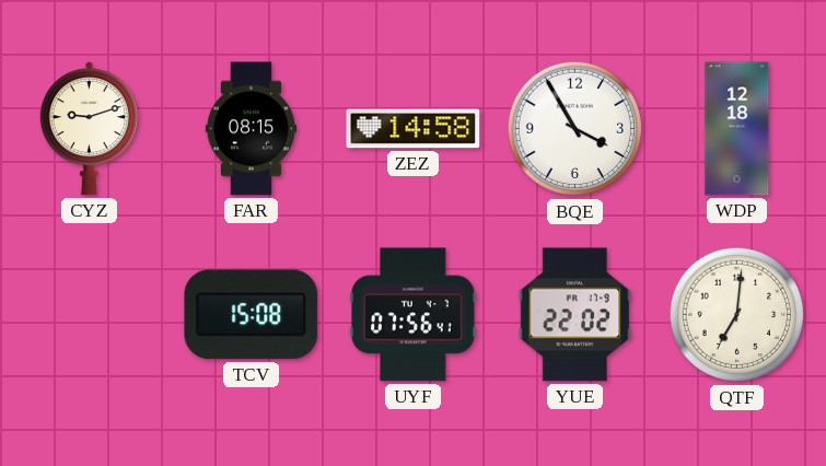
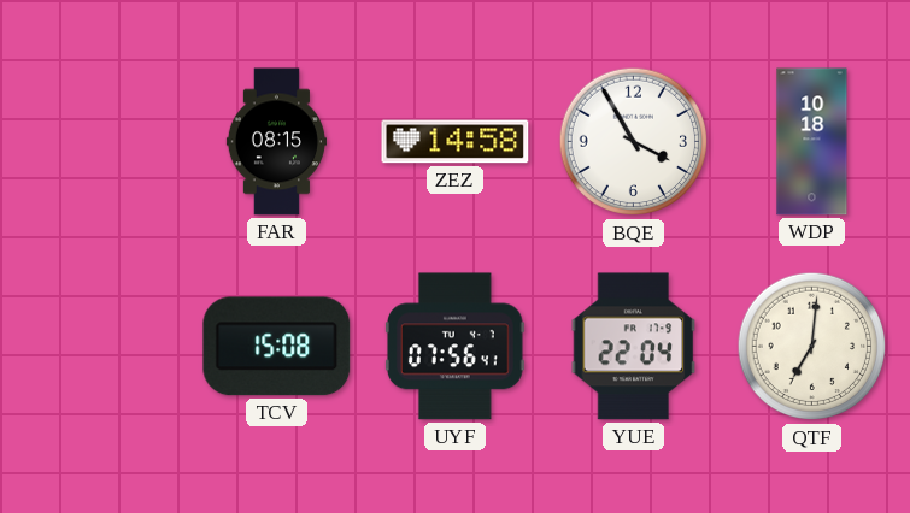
CYZ: 9:12 -> none
WDP: 12:18 -> 10:18
YUE: 22:02 -> 22:04
